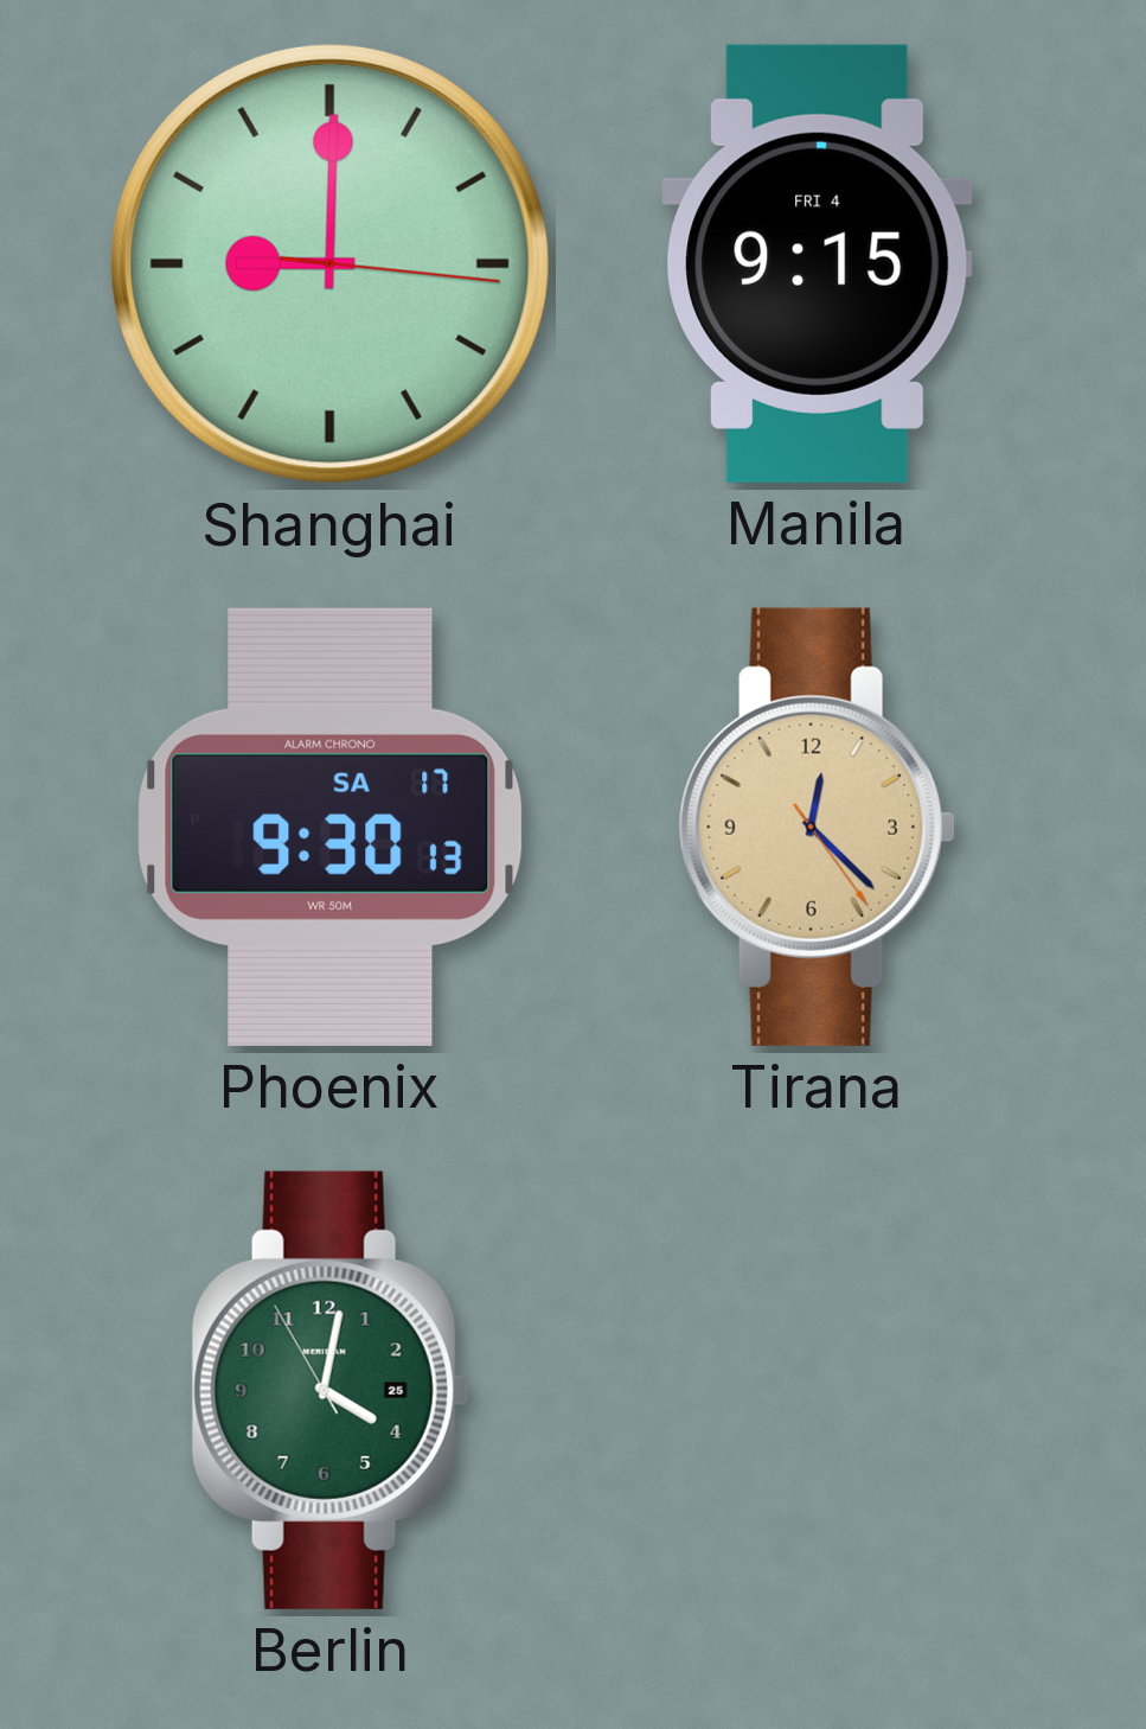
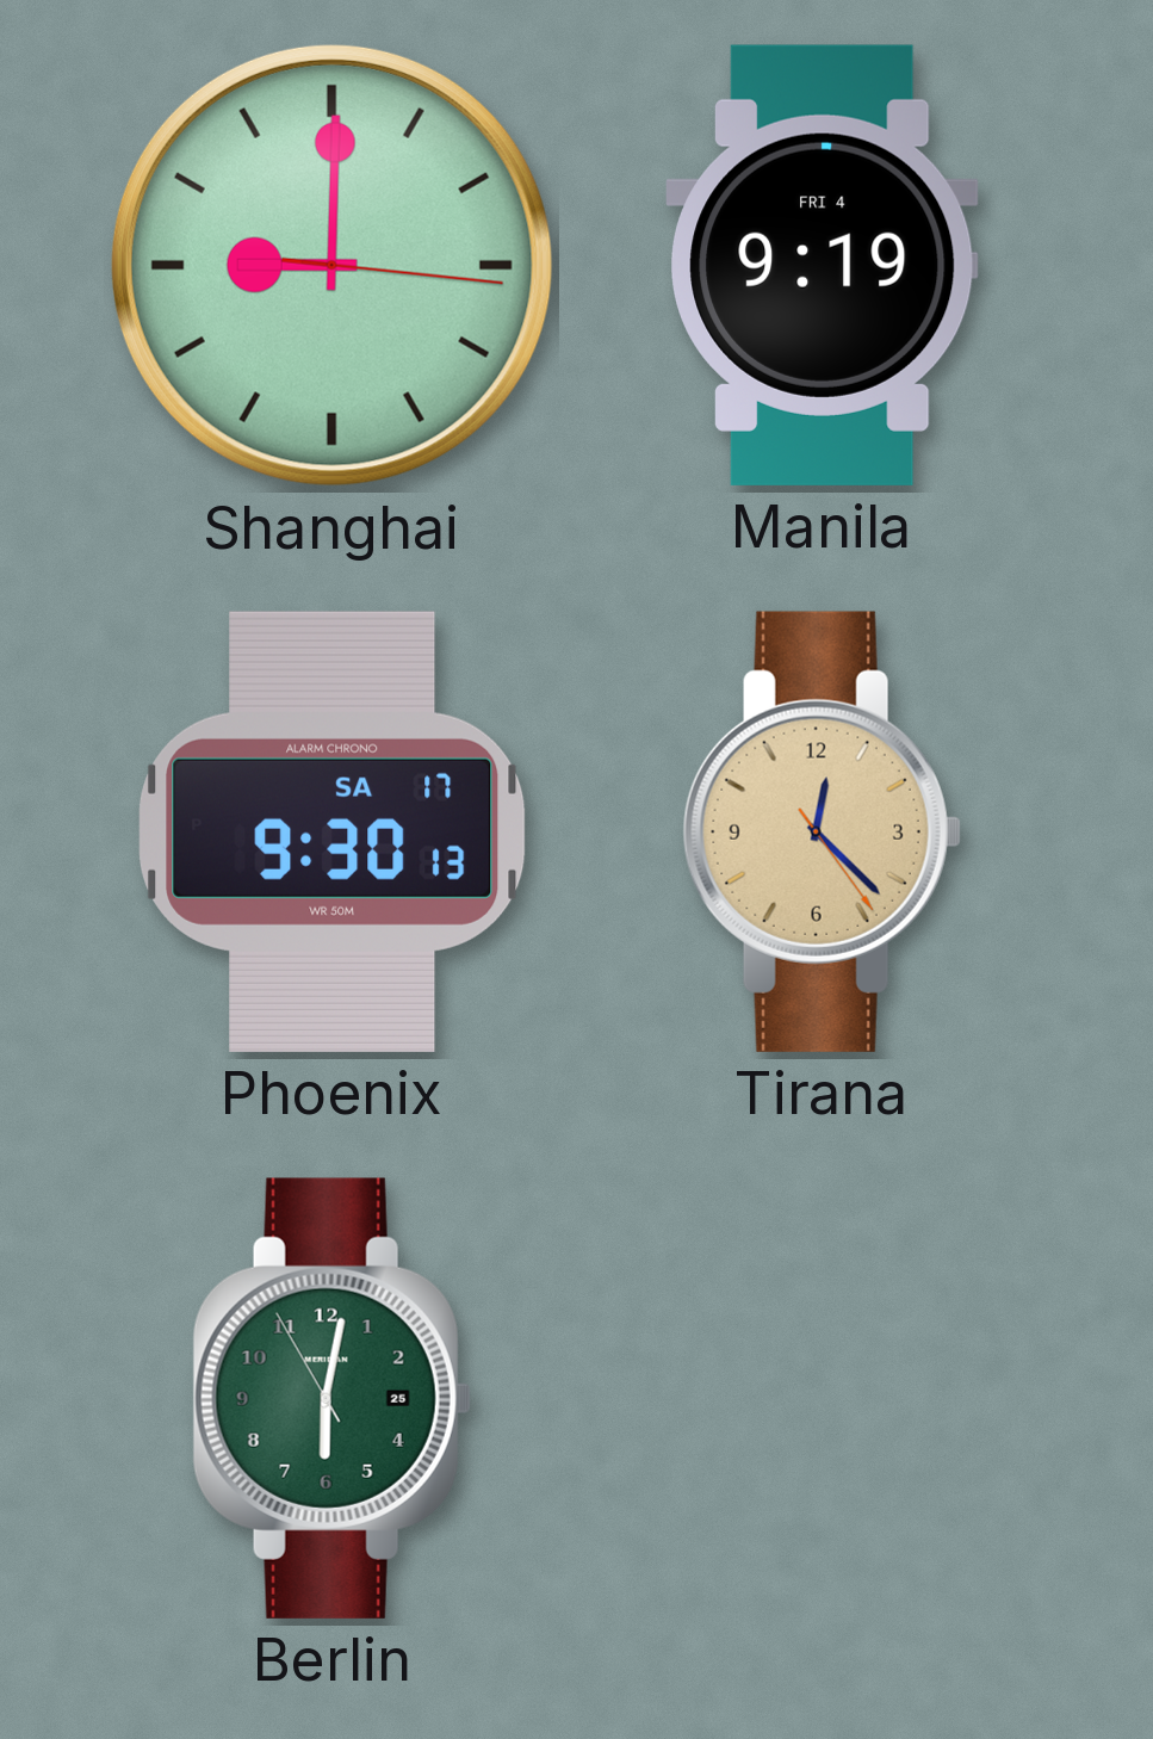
Manila: 9:15 -> 9:19
Berlin: 4:01 -> 6:01
